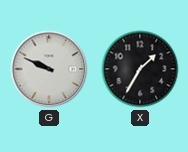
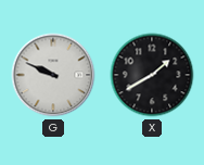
X: 1:35 -> 1:40
